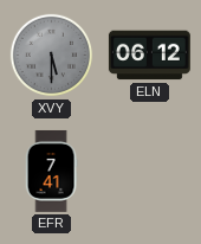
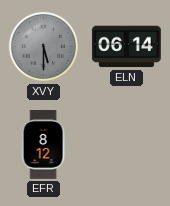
ELN: 06:12 -> 06:14
EFR: 7:41 -> 8:12
